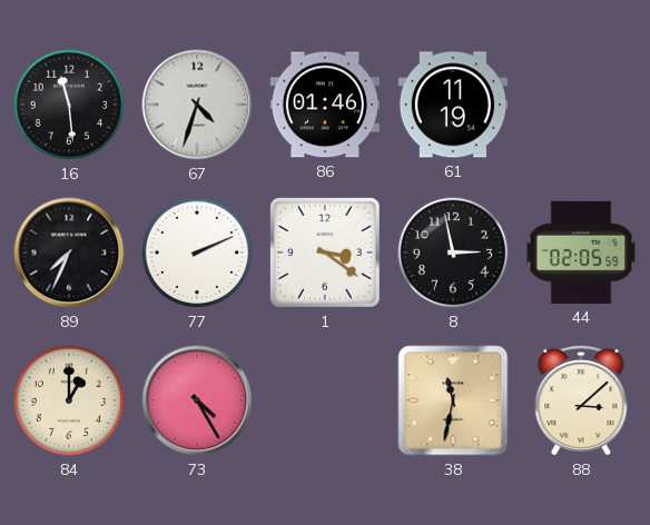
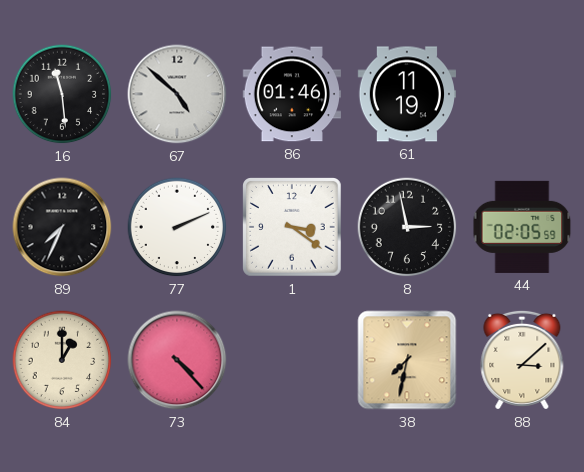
67: 4:33 -> 4:52
73: 4:25 -> 4:23
38: 11:32 -> 7:32
